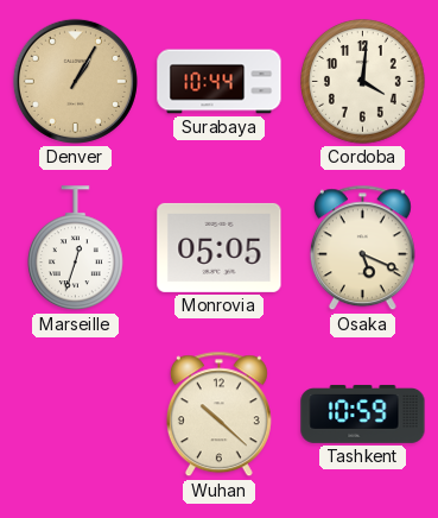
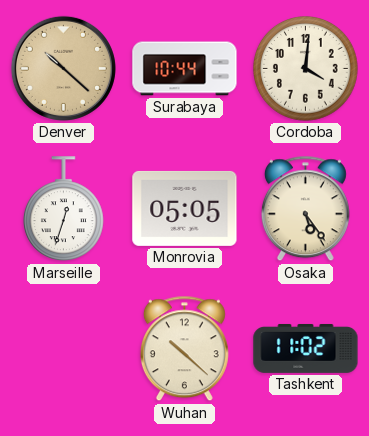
Denver: 1:05 -> 10:22
Osaka: 5:19 -> 5:24
Tashkent: 10:59 -> 11:02
